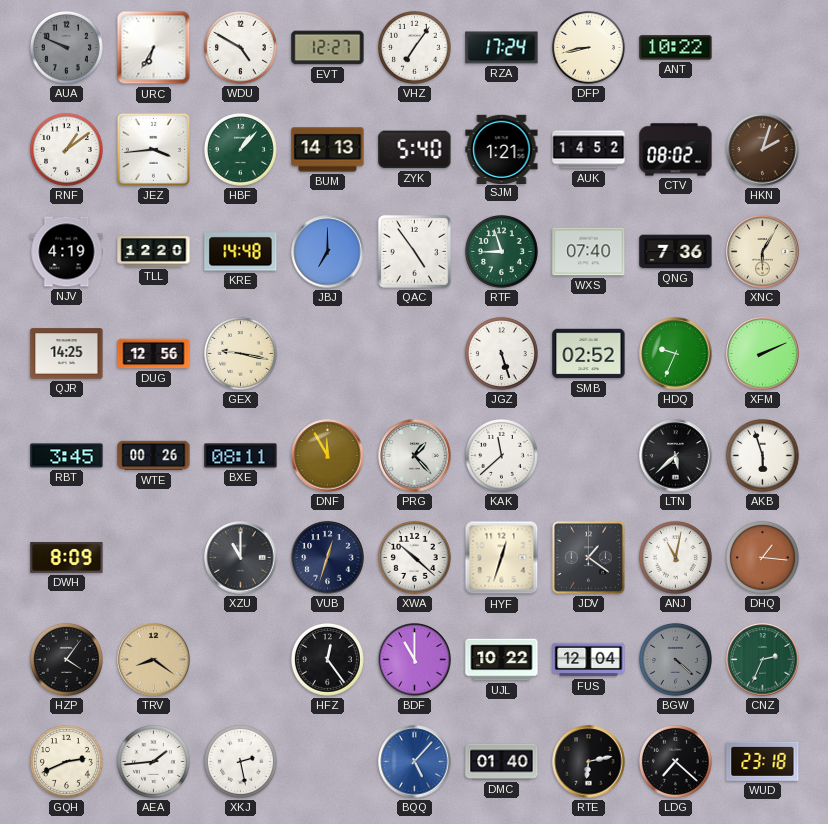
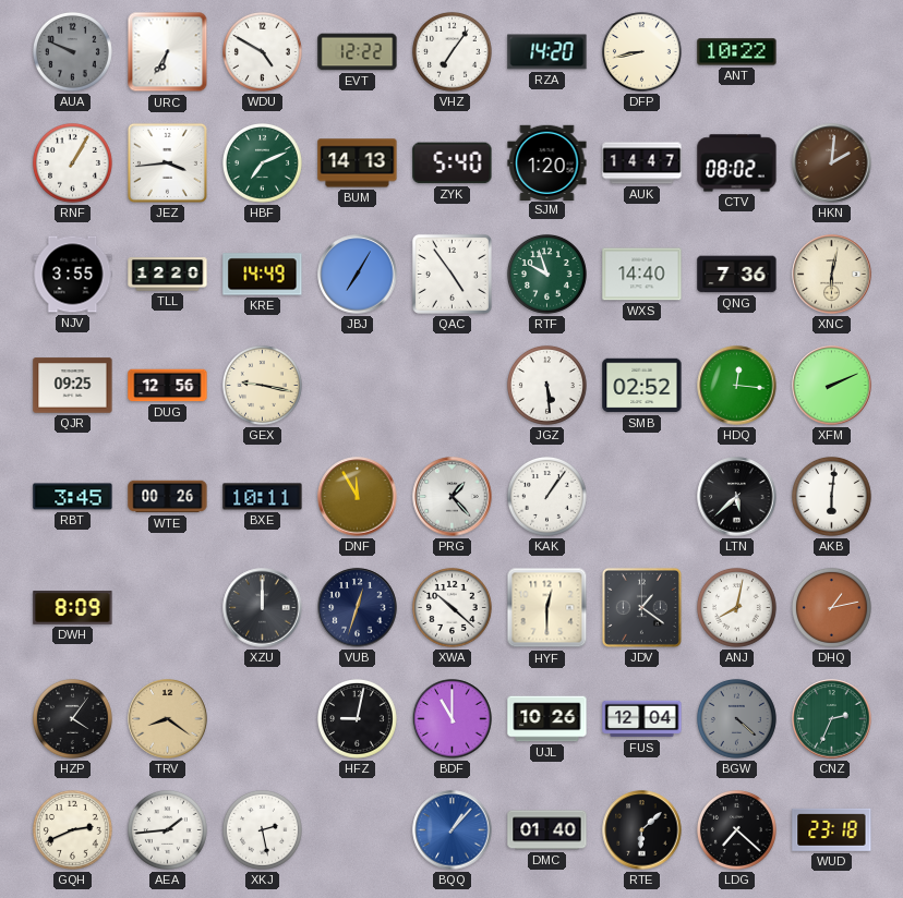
EVT: 12:27 -> 12:22
RZA: 17:24 -> 14:20
RNF: 1:09 -> 1:05
HBF: 1:07 -> 7:11
SJM: 1:21 -> 1:20
AUK: 14:52 -> 14:47
HKN: 2:03 -> 2:01
NJV: 4:19 -> 3:55
KRE: 14:48 -> 14:49
JBJ: 7:00 -> 7:05
RTF: 8:57 -> 9:57
WXS: 07:40 -> 14:40
XNC: 6:05 -> 6:02
QJR: 14:25 -> 09:25
JGZ: 5:27 -> 5:29
HDQ: 9:34 -> 12:16
BXE: 08:11 -> 10:11
KAK: 11:38 -> 1:06
AKB: 5:57 -> 6:01
XZU: 11:00 -> 12:00
HYF: 12:33 -> 12:30
ANJ: 11:02 -> 8:02
DHQ: 1:16 -> 1:13
HFZ: 12:24 -> 9:02
UJL: 10:22 -> 10:26
BQQ: 5:07 -> 1:07
RTE: 6:13 -> 6:08
